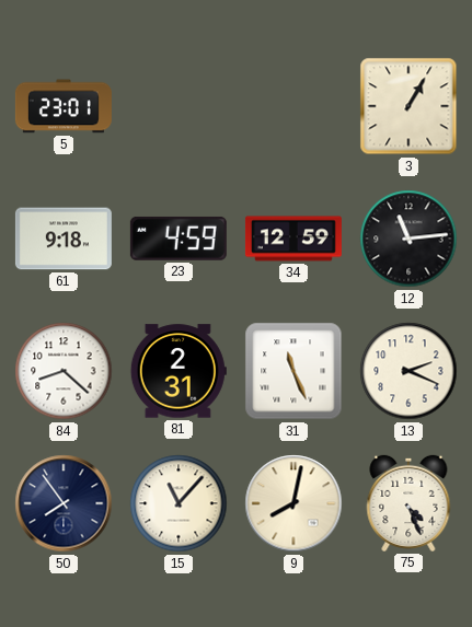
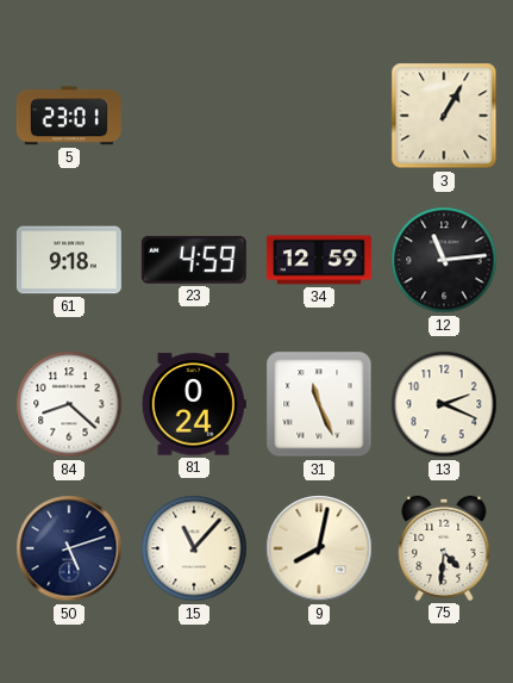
81: 2:31 -> 0:24
50: 7:54 -> 5:12
75: 4:26 -> 4:31
